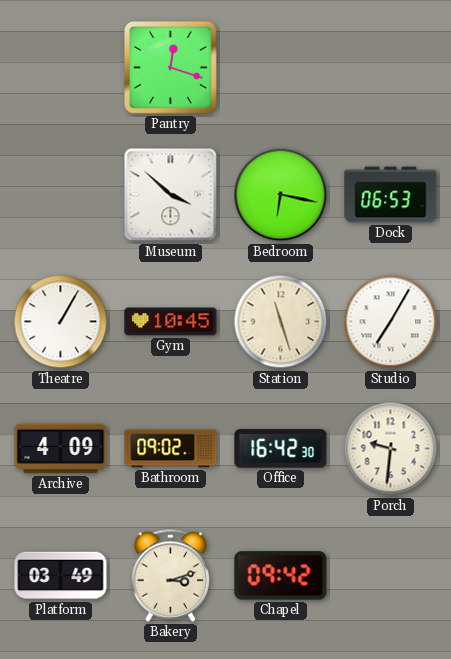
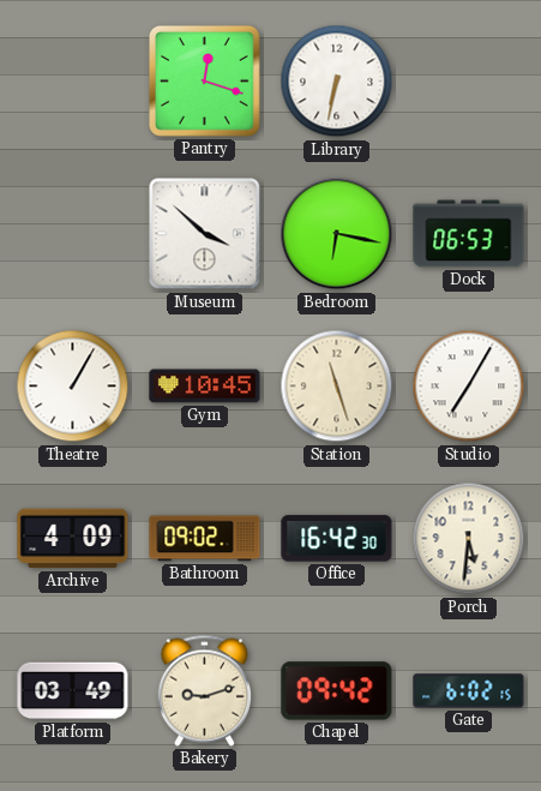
Library: none -> 6:32
Porch: 9:31 -> 5:31
Bakery: 3:12 -> 9:12
Gate: none -> 6:02
